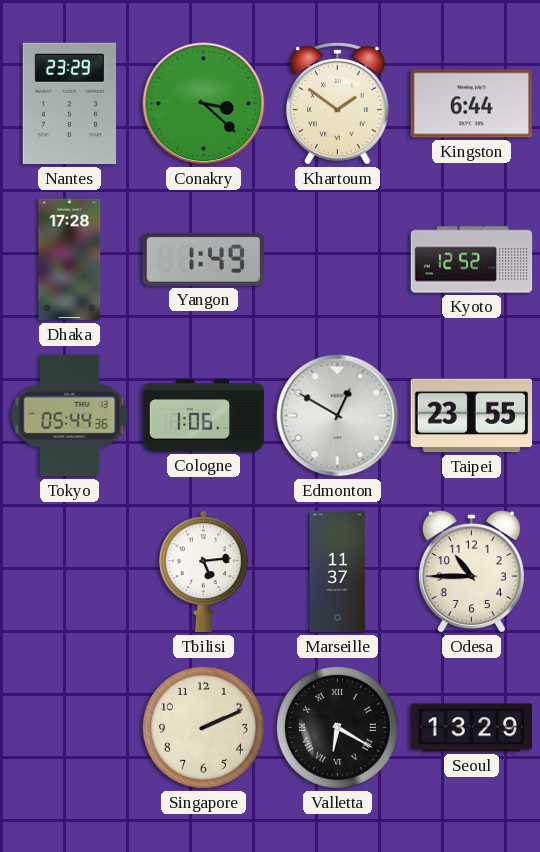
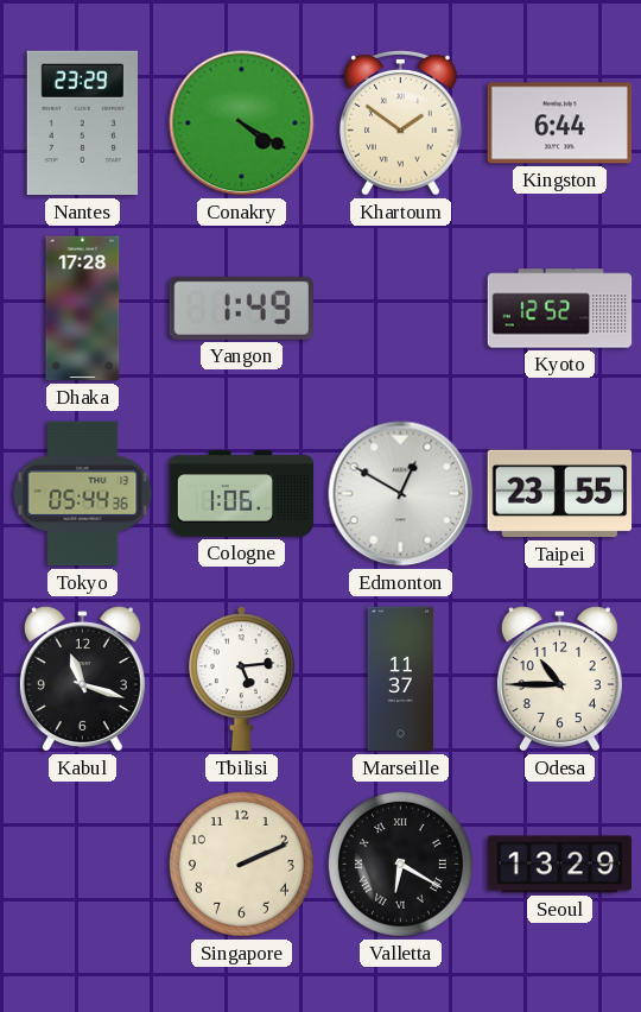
Conakry: 3:22 -> 4:20
Kabul: none -> 11:18
